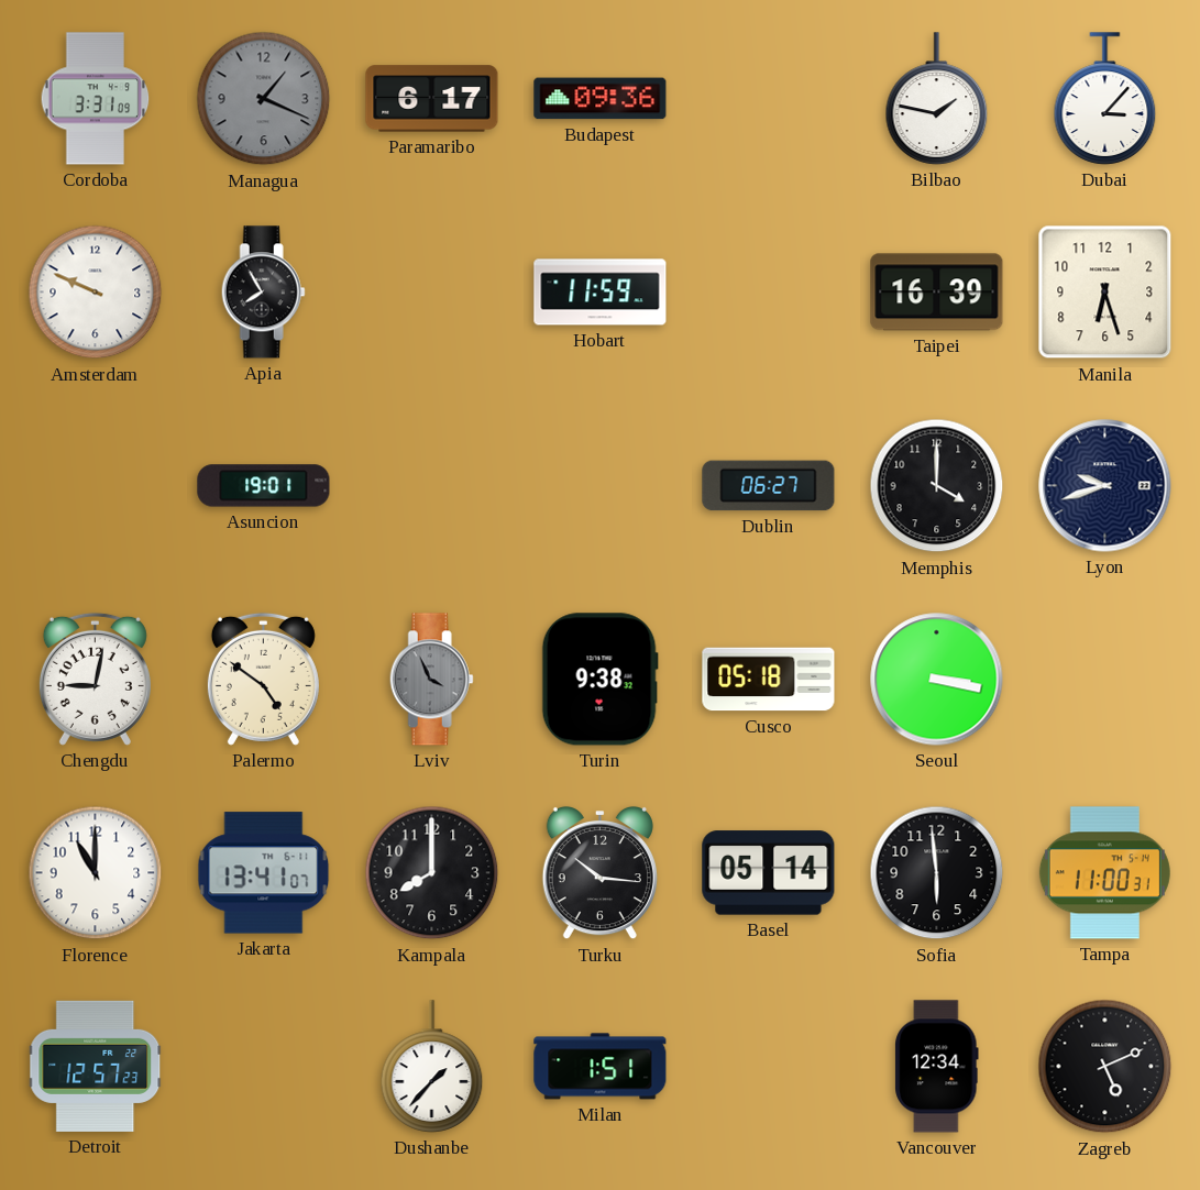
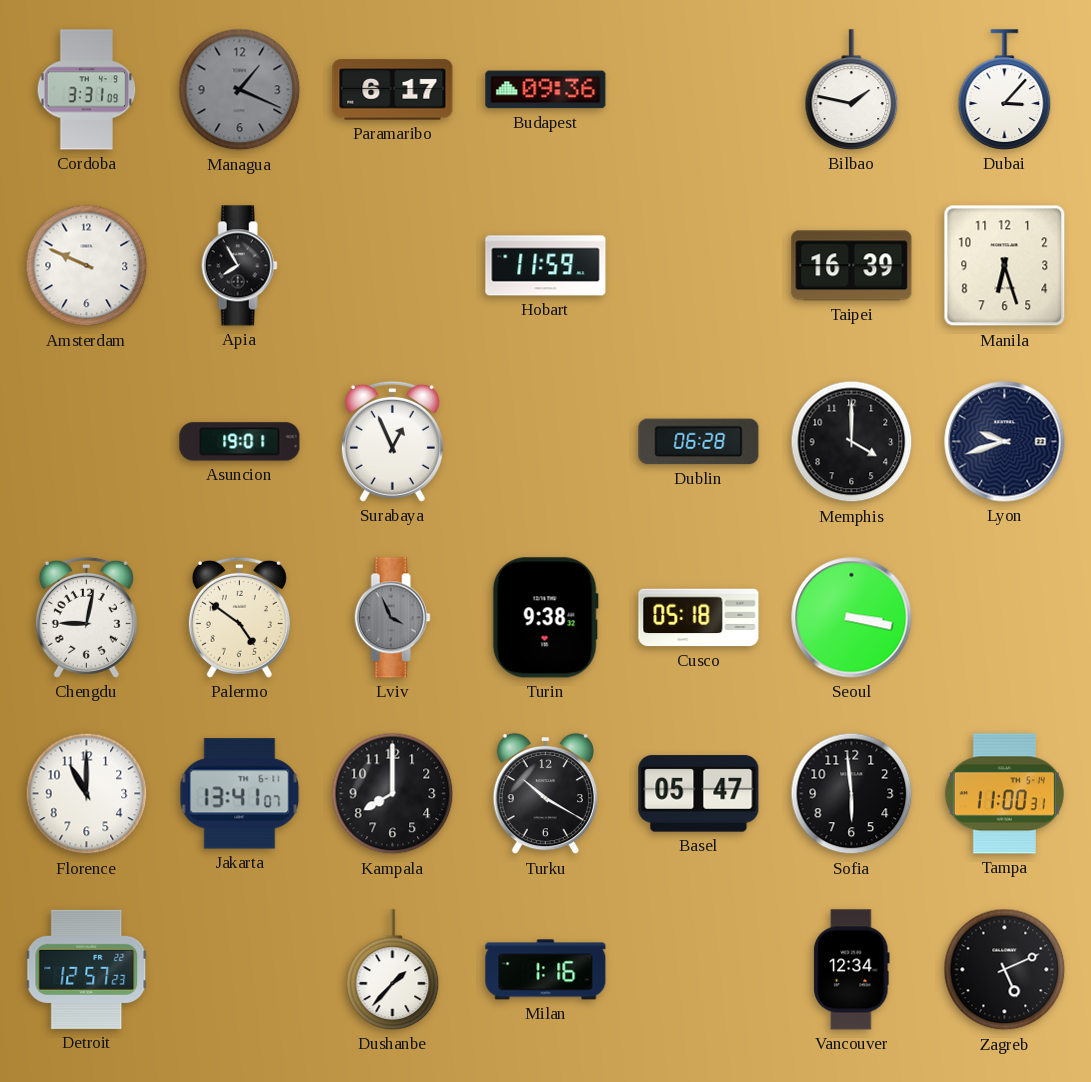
Surabaya: none -> 12:56
Dublin: 06:27 -> 06:28
Turku: 10:16 -> 10:20
Basel: 05:14 -> 05:47
Milan: 1:51 -> 1:16
